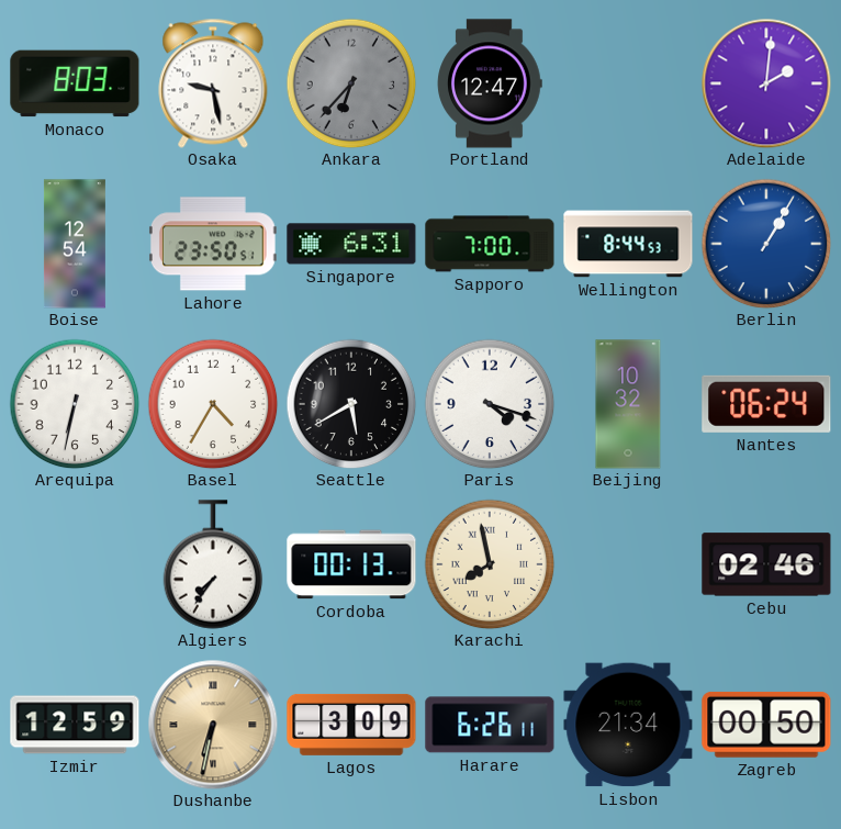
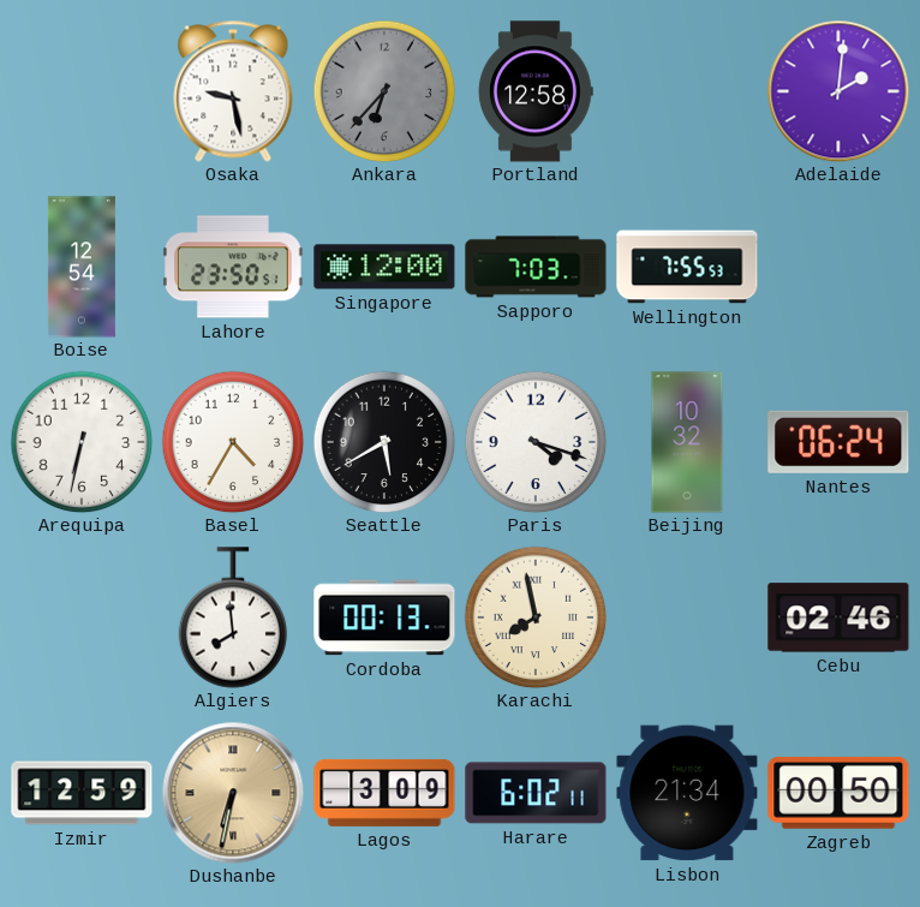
Monaco: 8:03 -> none
Portland: 12:47 -> 12:58
Singapore: 6:31 -> 12:00
Sapporo: 7:00 -> 7:03
Wellington: 8:44 -> 7:55
Berlin: 1:05 -> none
Algiers: 7:36 -> 7:59
Harare: 6:26 -> 6:02
